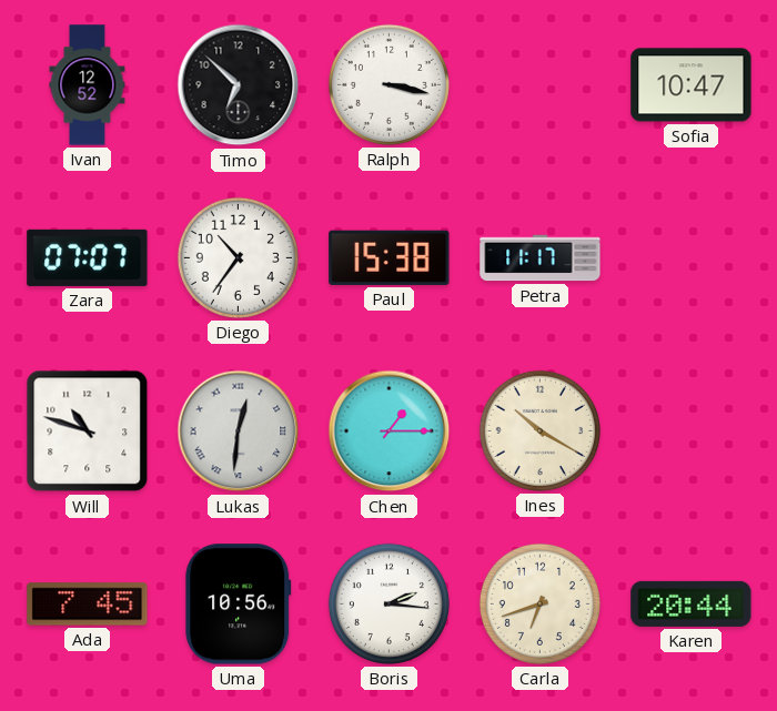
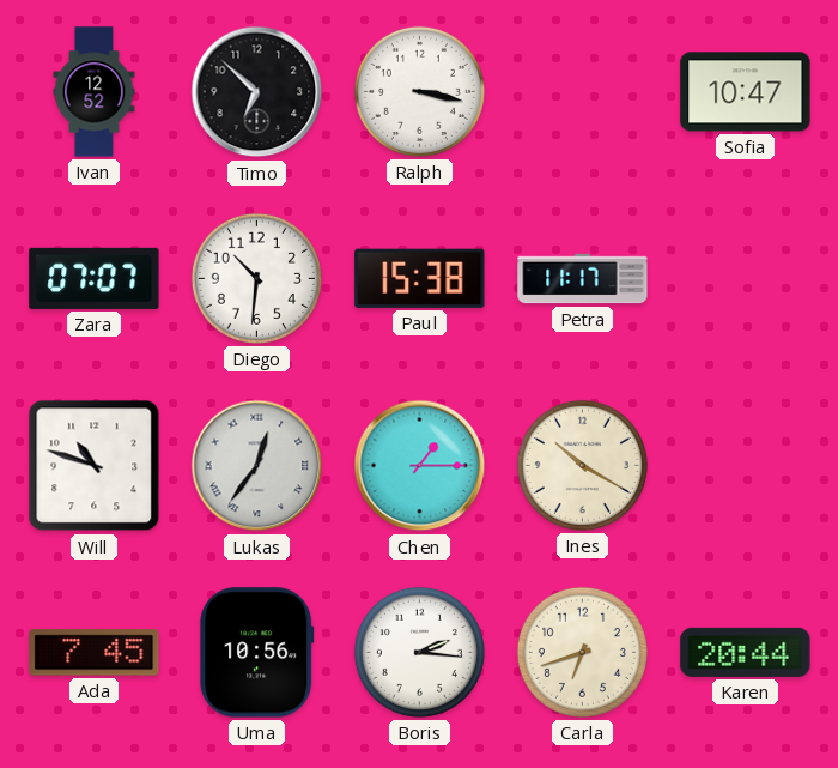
Diego: 10:36 -> 10:31
Lukas: 12:31 -> 12:36
